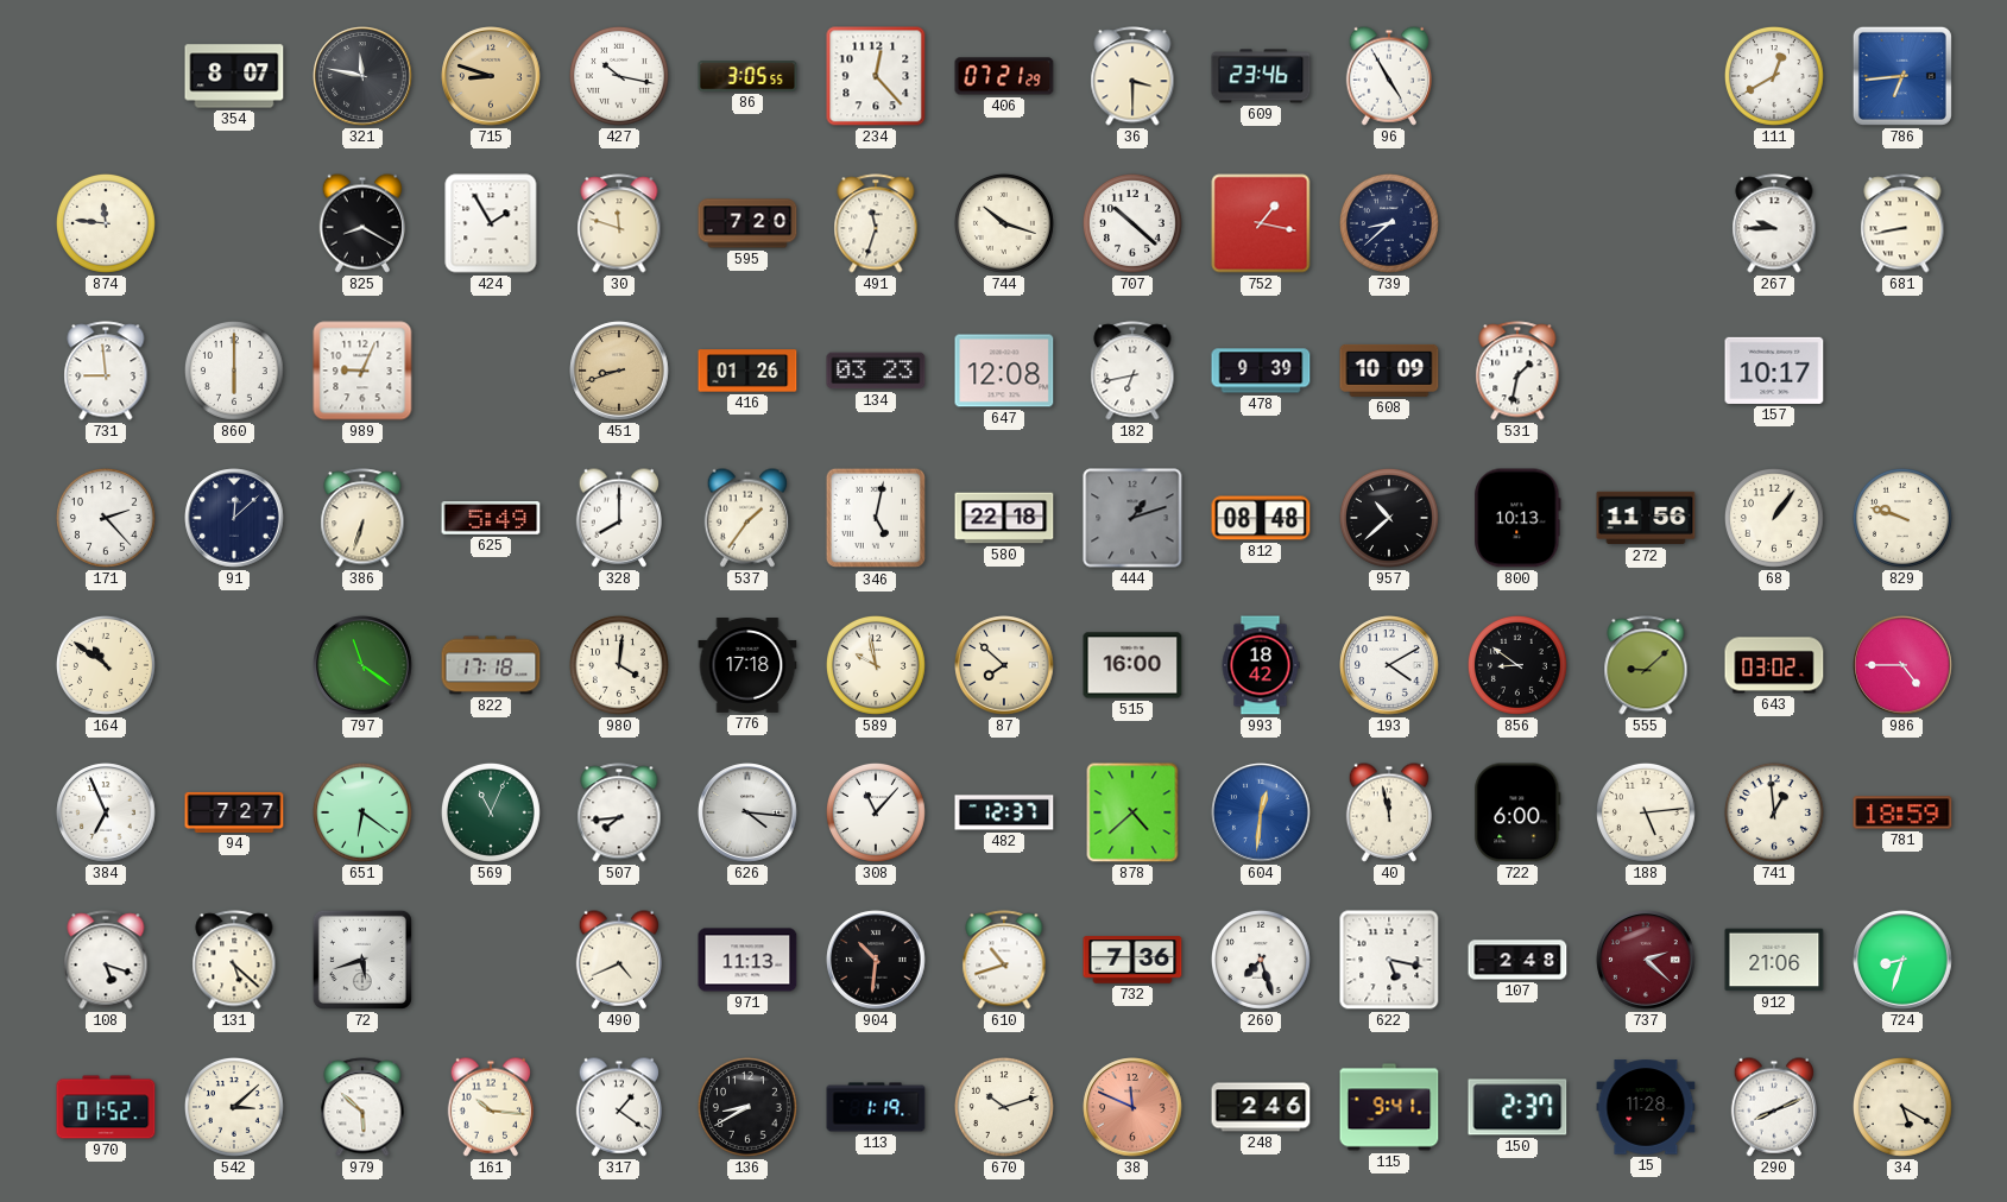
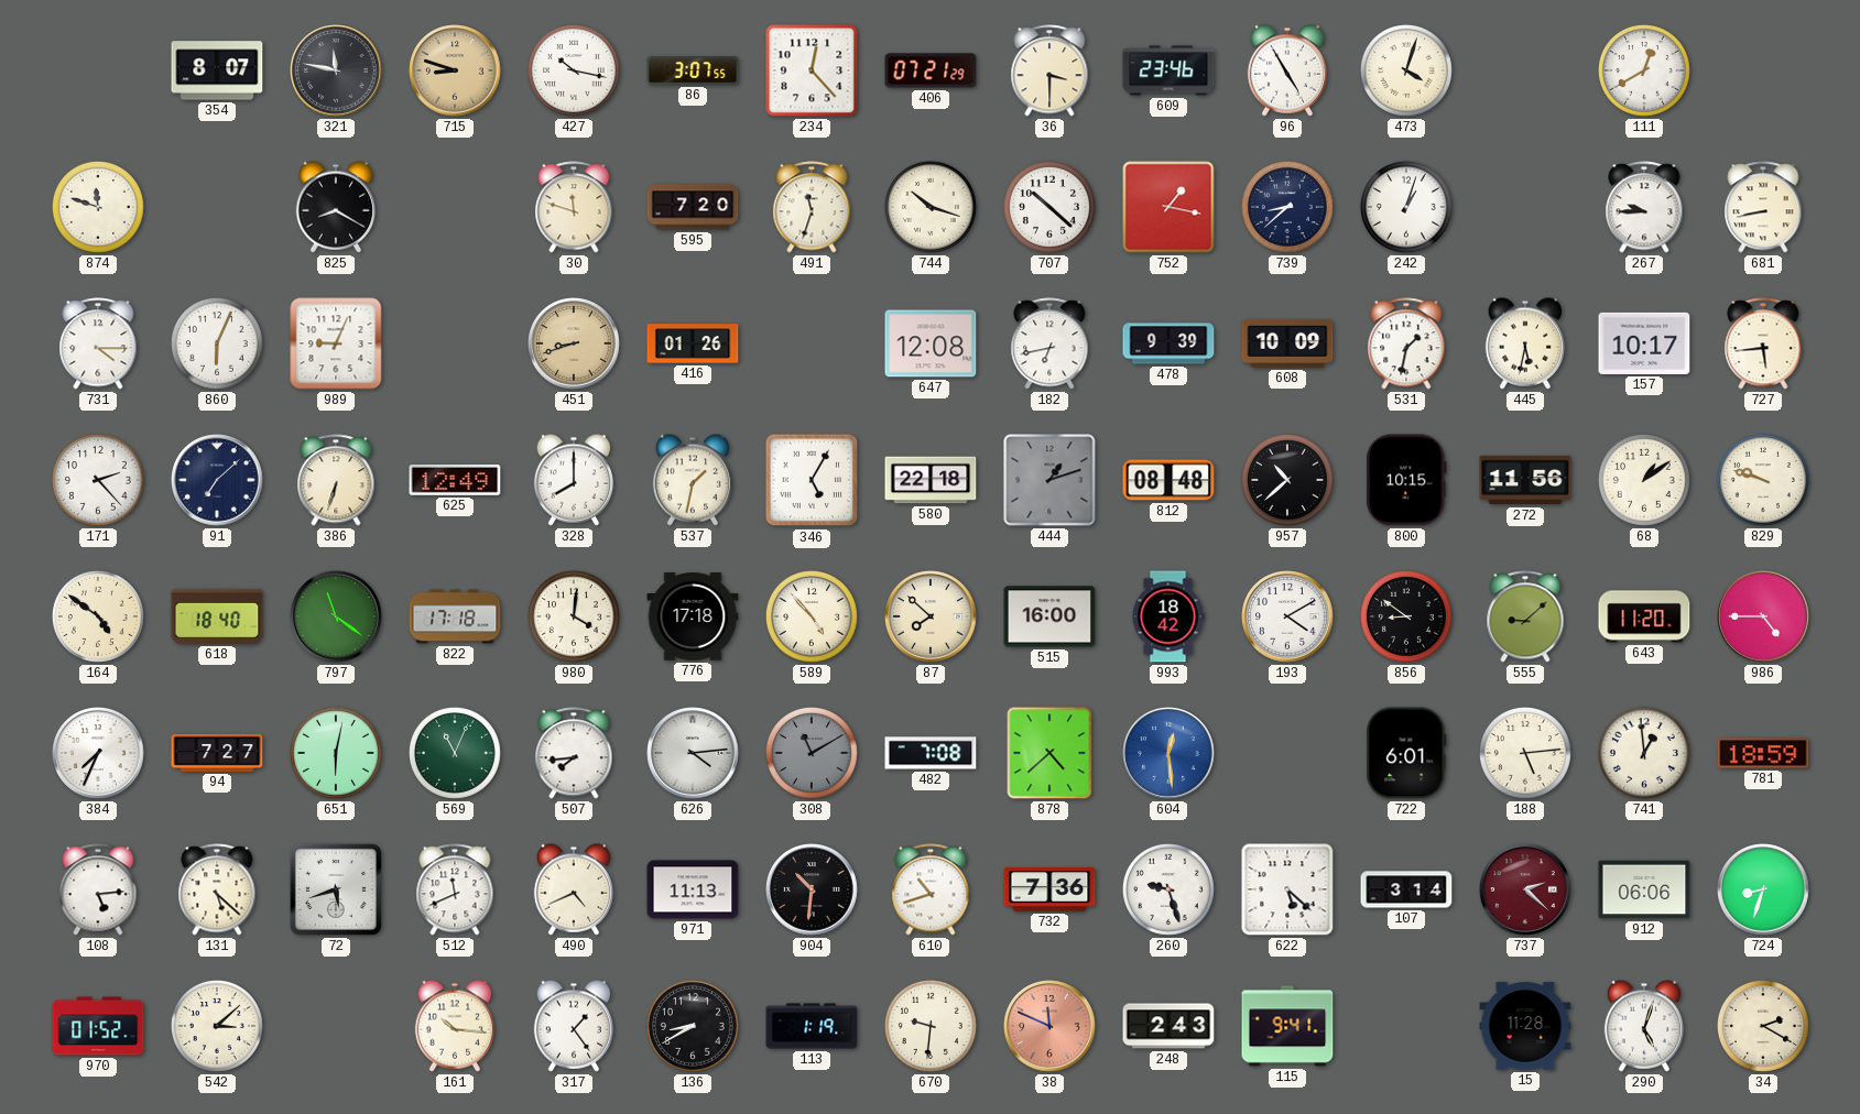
86: 3:05 -> 3:07
473: none -> 4:03
786: 6:44 -> none
874: 11:46 -> 11:48
424: 1:55 -> none
242: none -> 1:03
731: 8:59 -> 4:15
860: 6:00 -> 6:04
134: 03:23 -> none
445: none -> 5:32
727: none -> 5:44
91: 12:08 -> 7:08
625: 5:49 -> 12:49
537: 1:36 -> 1:32
346: 5:02 -> 5:05
800: 10:13 -> 10:15
68: 1:06 -> 1:09
164: 10:51 -> 4:51
618: none -> 18:40
589: 9:58 -> 4:53
643: 03:02 -> 11:20
384: 6:56 -> 7:34
651: 6:21 -> 6:02
626: 4:16 -> 4:14
308: 11:07 -> 11:10
308 dial: white -> grey
482: 12:37 -> 7:08
604: 12:31 -> 12:29
40: 11:58 -> none
722: 6:00 -> 6:01
108: 5:18 -> 5:14
512: none -> 11:41
260: 7:27 -> 9:27
622: 5:17 -> 5:22
107: 2:48 -> 3:14
912: 21:06 -> 06:06
979: 5:52 -> none
317: 1:21 -> 1:24
670: 10:12 -> 9:31
248: 2:46 -> 2:43
150: 2:37 -> none
290: 8:11 -> 5:03
34: 5:20 -> 2:20
